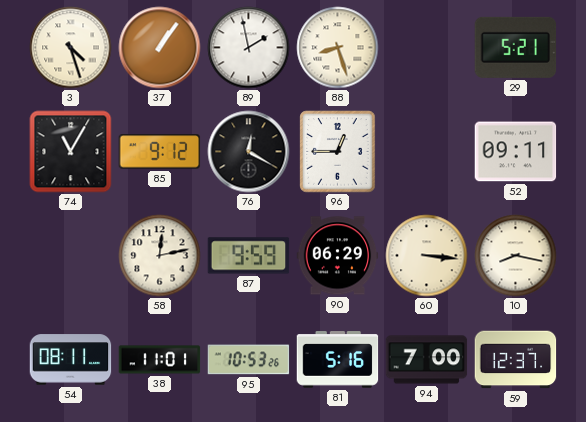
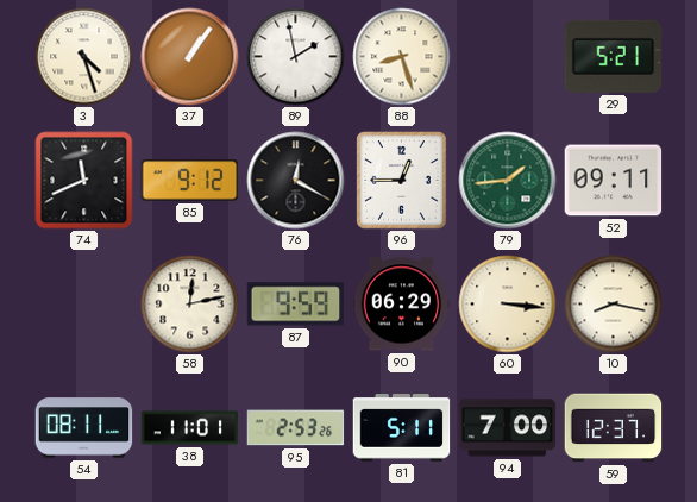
74: 11:05 -> 11:41
79: none -> 1:44
95: 10:53 -> 2:53
81: 5:16 -> 5:11
